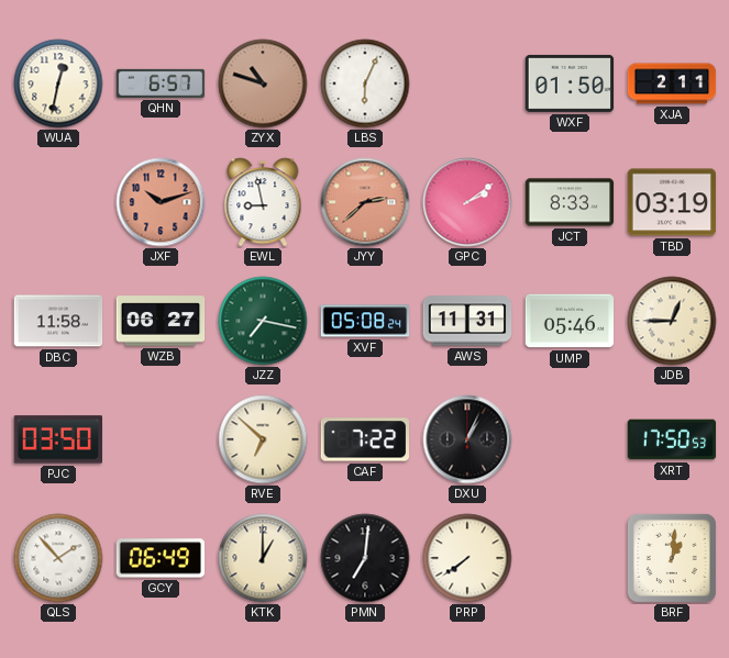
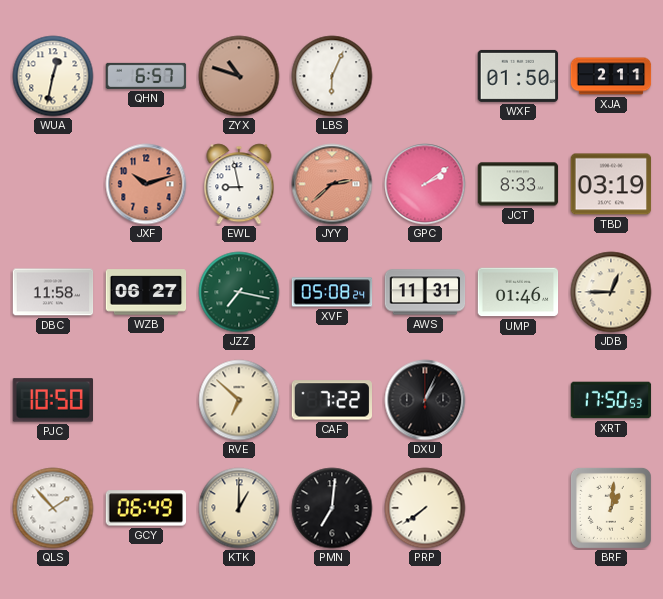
UMP: 05:46 -> 01:46
PJC: 03:50 -> 10:50
